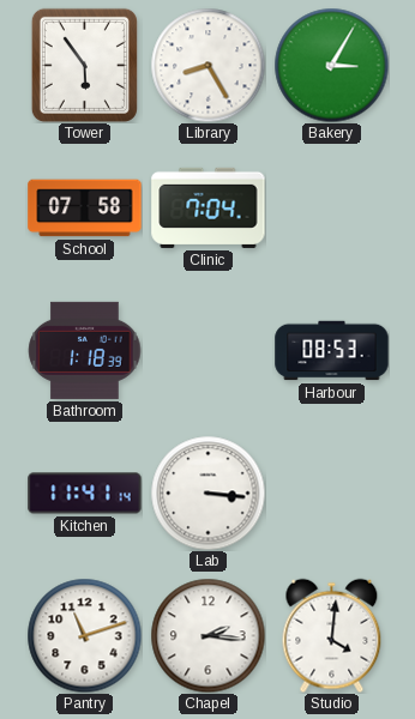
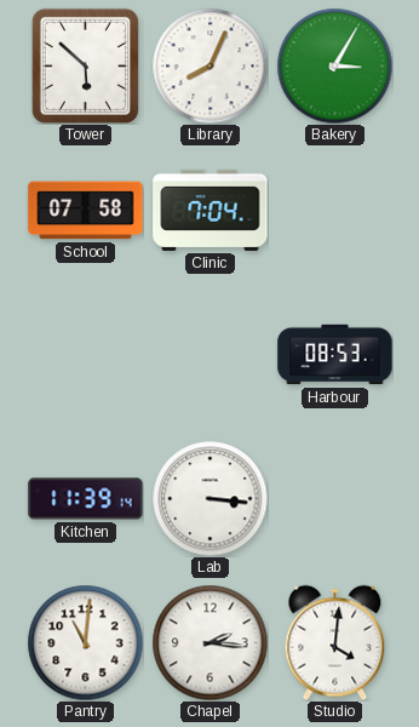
Tower: 5:54 -> 5:52
Library: 8:25 -> 8:04
Bathroom: 1:18 -> none
Kitchen: 11:41 -> 11:39
Pantry: 11:12 -> 11:01
